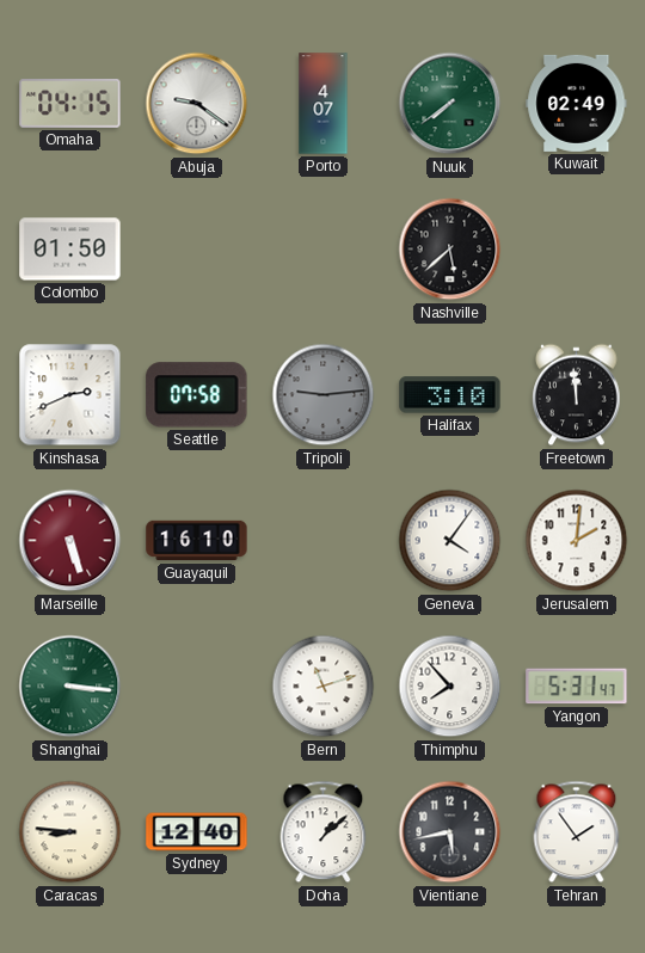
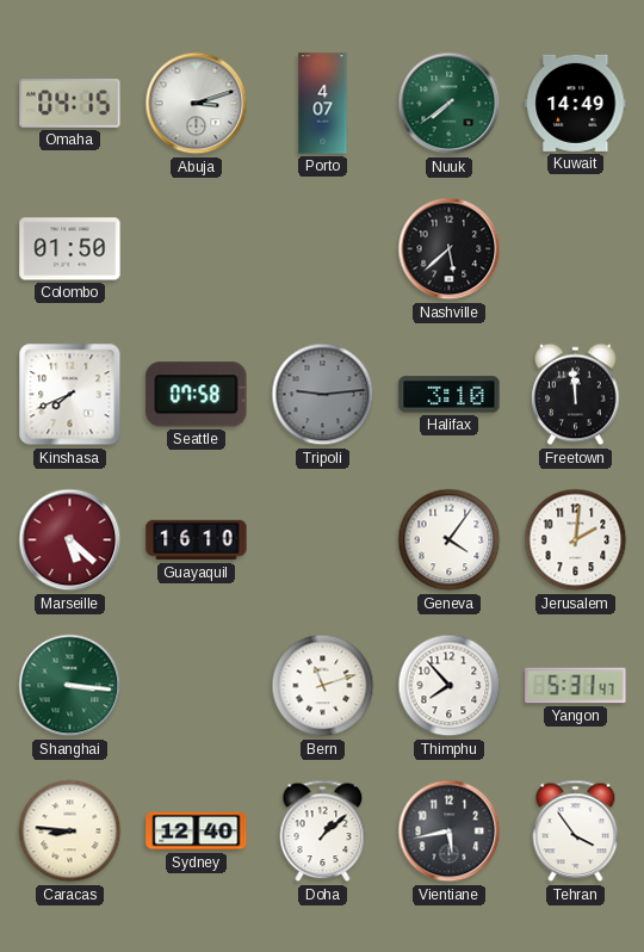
Abuja: 9:21 -> 3:12
Kuwait: 02:49 -> 14:49
Kinshasa: 2:41 -> 7:41
Marseille: 5:27 -> 5:22
Tehran: 1:54 -> 3:54
